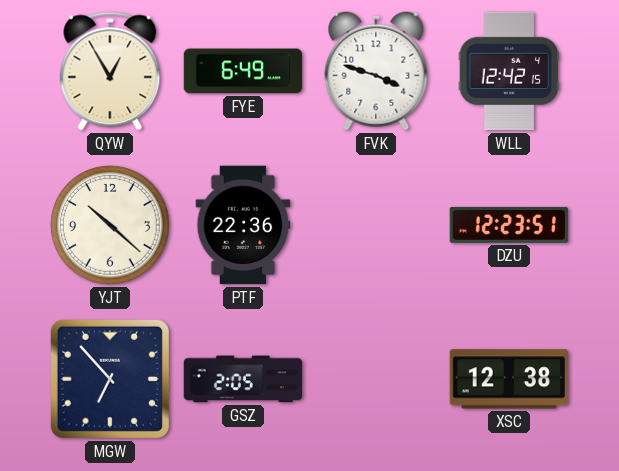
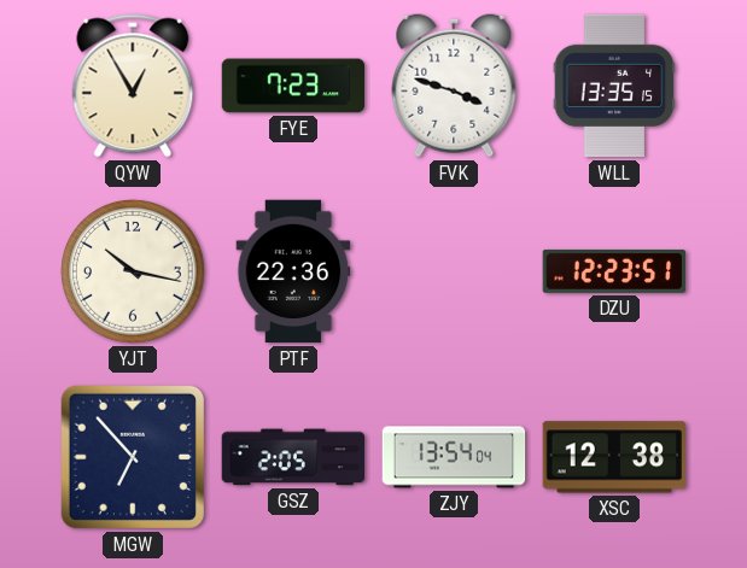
FYE: 6:49 -> 7:23
WLL: 12:42 -> 13:35
YJT: 10:22 -> 10:17
ZJY: none -> 13:54
